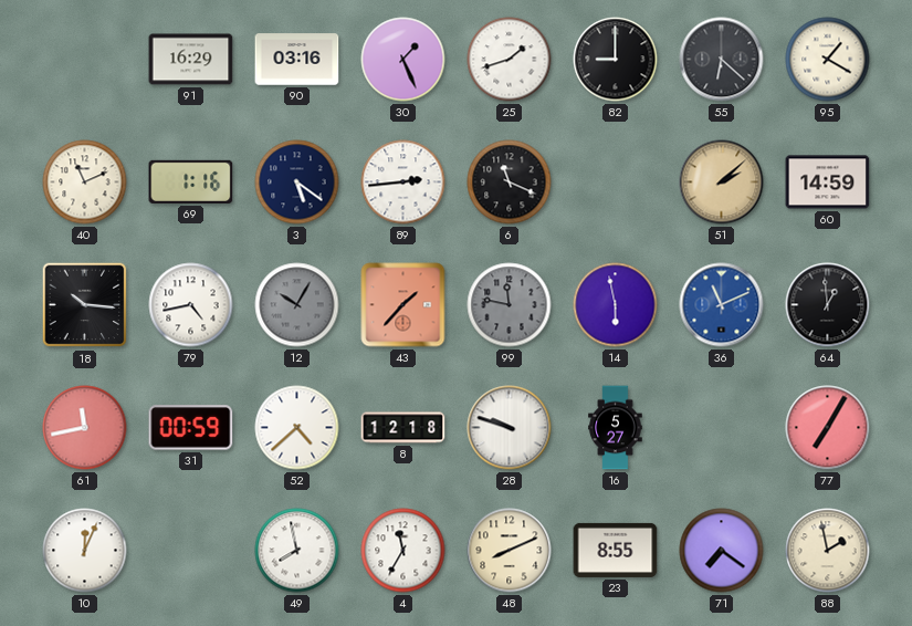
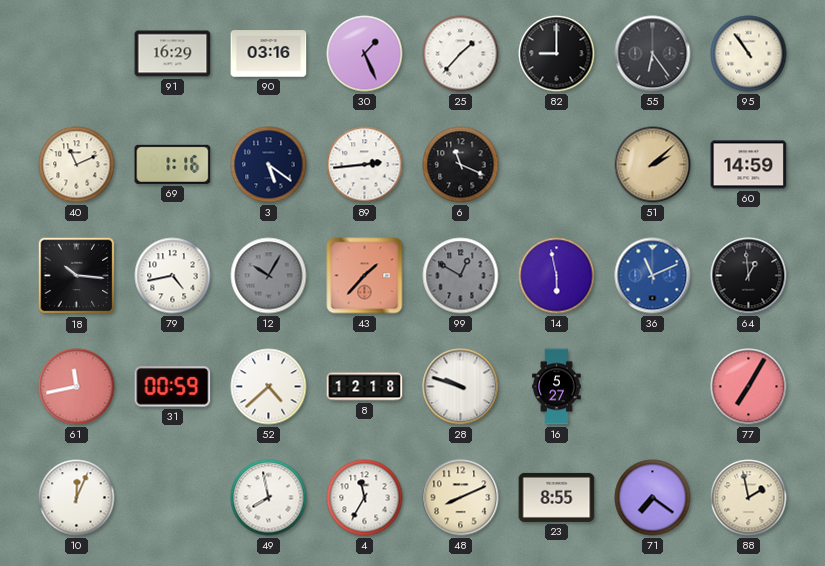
25: 1:42 -> 1:37
55: 6:22 -> 6:24
95: 1:20 -> 10:54
99: 11:47 -> 12:50
